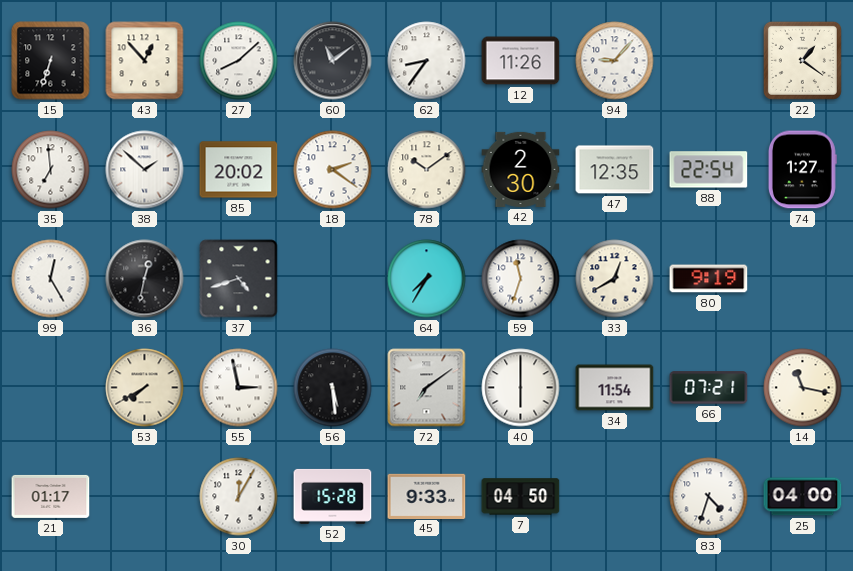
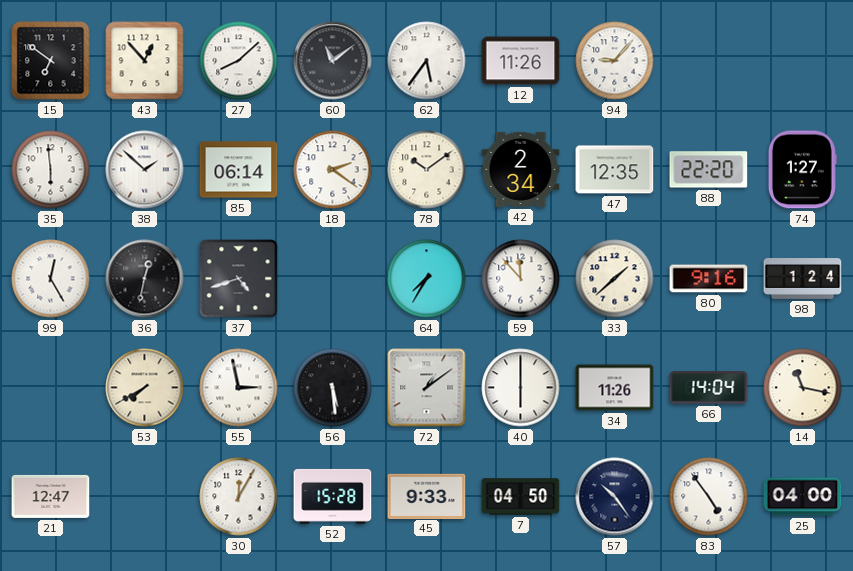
15: 6:33 -> 6:51
62: 8:36 -> 5:36
22: 1:21 -> none
35: 6:59 -> 5:59
85: 20:02 -> 06:14
42: 2:30 -> 2:34
88: 22:54 -> 22:20
59: 11:33 -> 11:53
33: 12:40 -> 1:38
80: 9:19 -> 9:16
98: none -> 1:24
72: 7:09 -> 1:09
34: 11:54 -> 11:26
66: 07:21 -> 14:04
21: 01:17 -> 12:47
57: none -> 10:24
83: 4:33 -> 4:54
